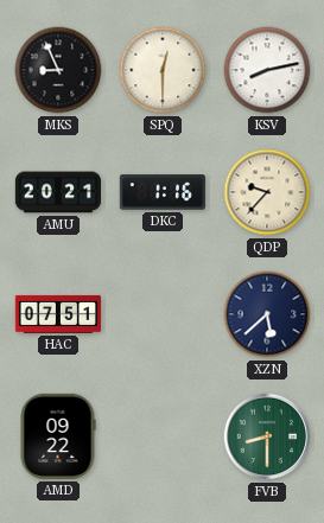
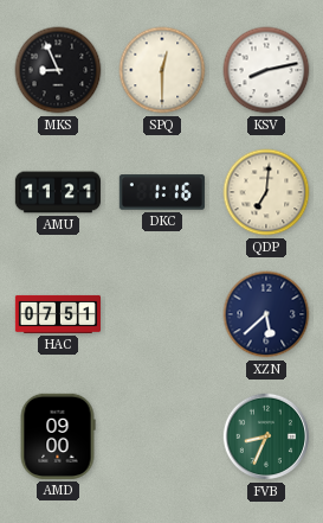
AMU: 20:21 -> 11:21
QDP: 9:37 -> 7:01
AMD: 09:22 -> 09:00
FVB: 8:30 -> 8:34
